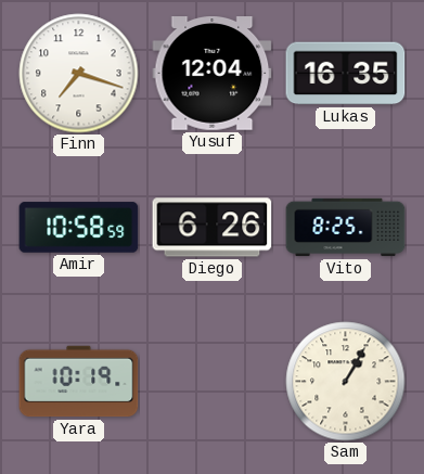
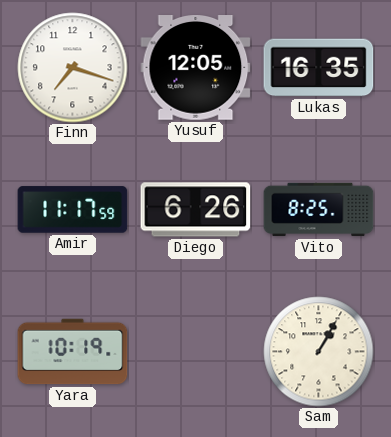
Yusuf: 12:04 -> 12:05
Amir: 10:58 -> 11:17
